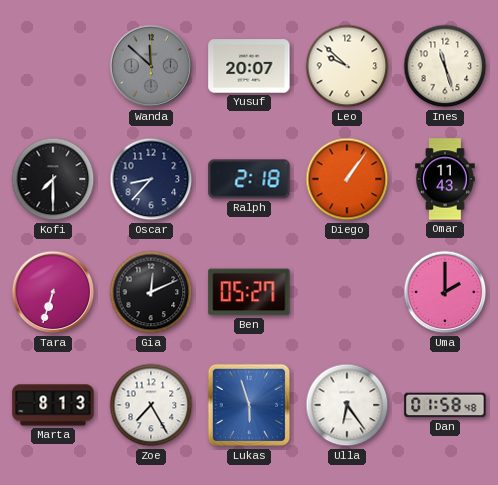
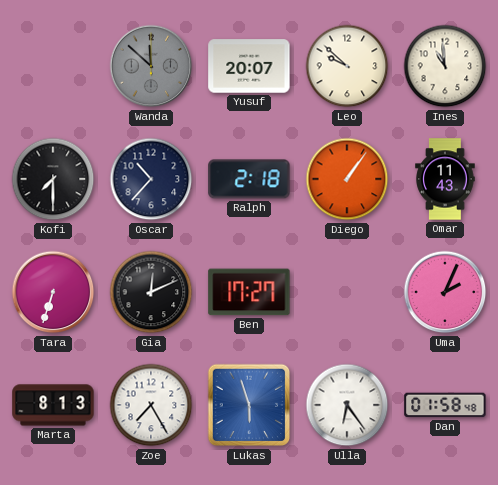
Ines: 11:27 -> 10:59
Oscar: 8:37 -> 10:37
Ben: 05:27 -> 17:27
Uma: 2:00 -> 2:04
